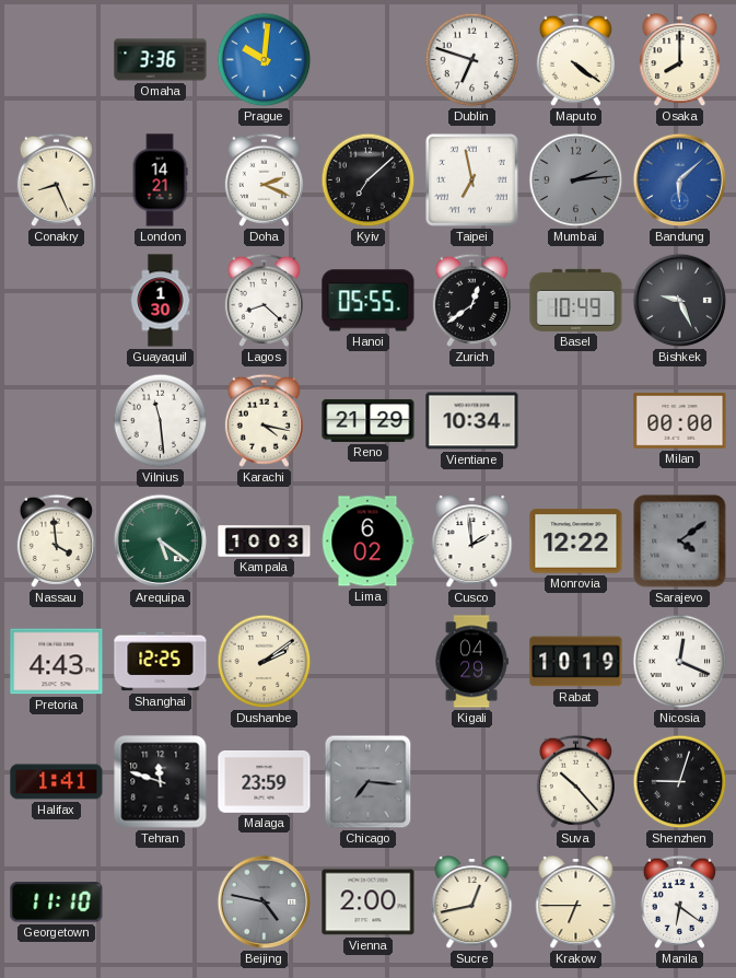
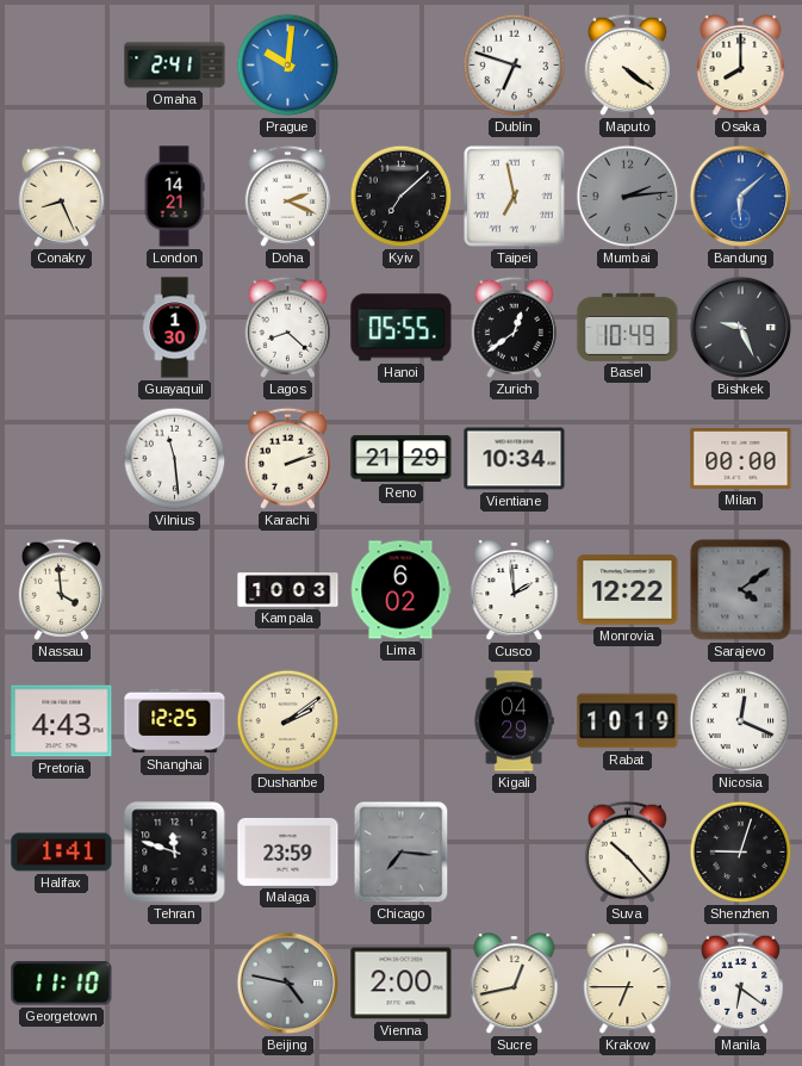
Omaha: 3:36 -> 2:41
Karachi: 4:17 -> 2:12
Arequipa: 5:21 -> none
